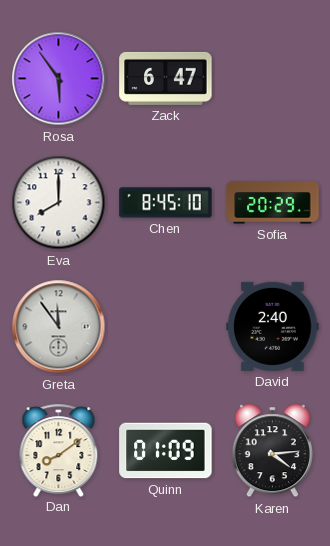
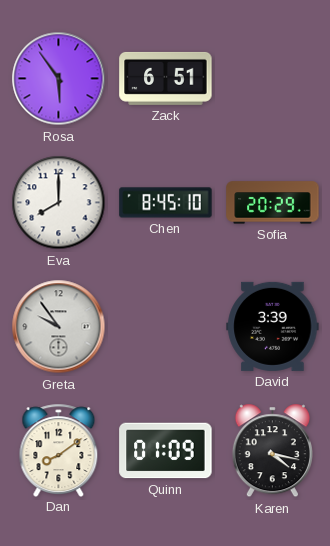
Zack: 6:47 -> 6:51
Greta: 11:54 -> 9:54
David: 2:40 -> 3:39
Karen: 4:14 -> 4:17
